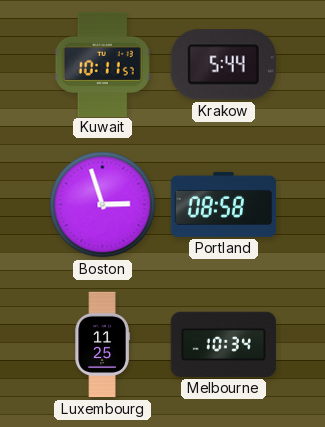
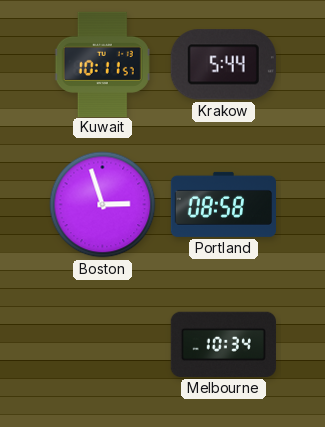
Luxembourg: 11:25 -> none
